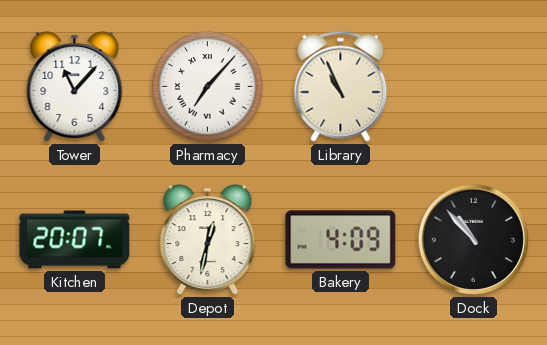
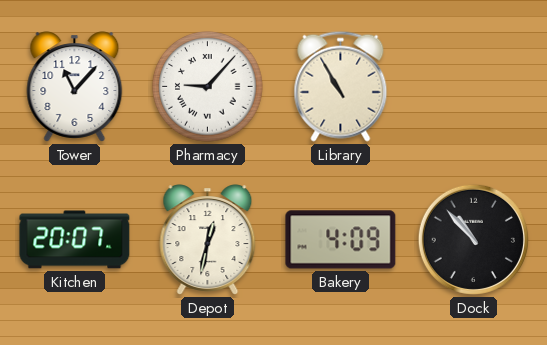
Pharmacy: 7:07 -> 9:07
Library: 10:56 -> 10:55
